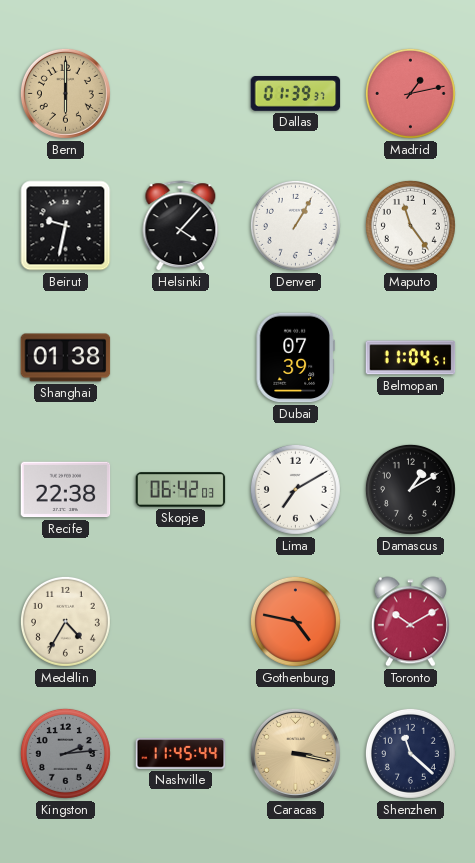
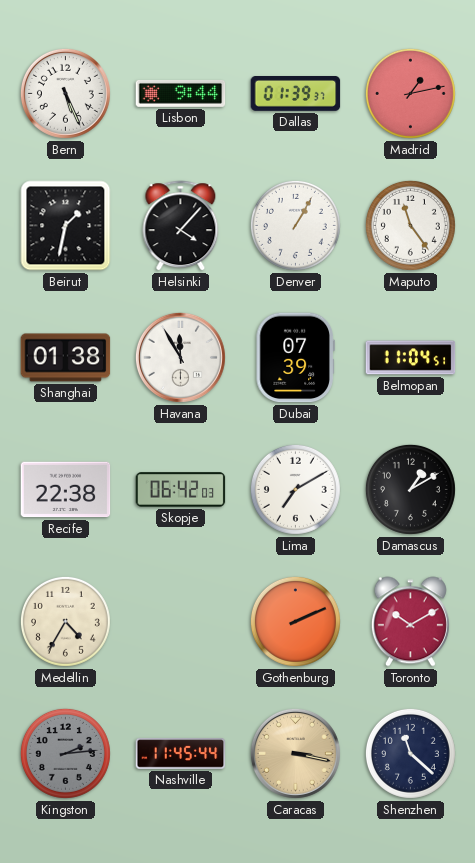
Bern: 6:00 -> 5:26
Bern dial: champagne -> white
Lisbon: none -> 9:44
Beirut: 9:32 -> 1:32
Havana: none -> 11:55
Gothenburg: 4:47 -> 2:11
